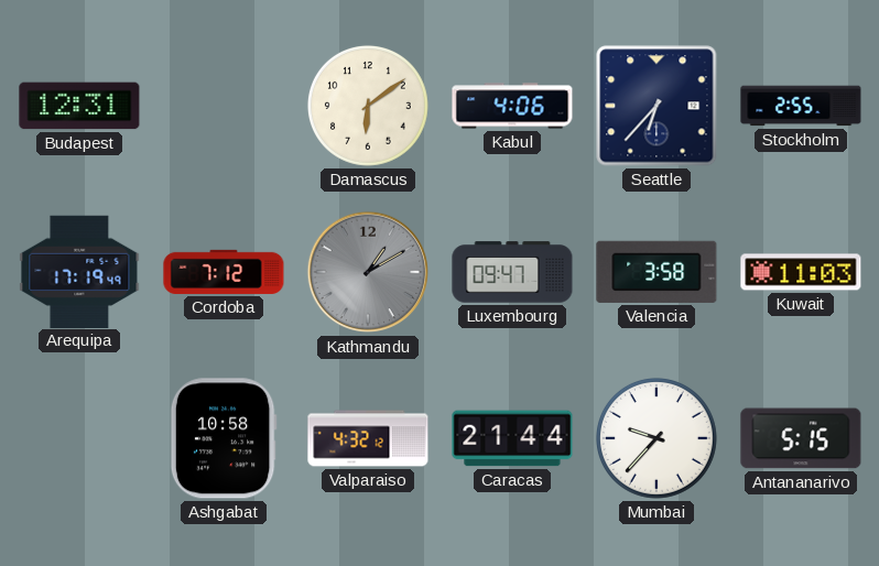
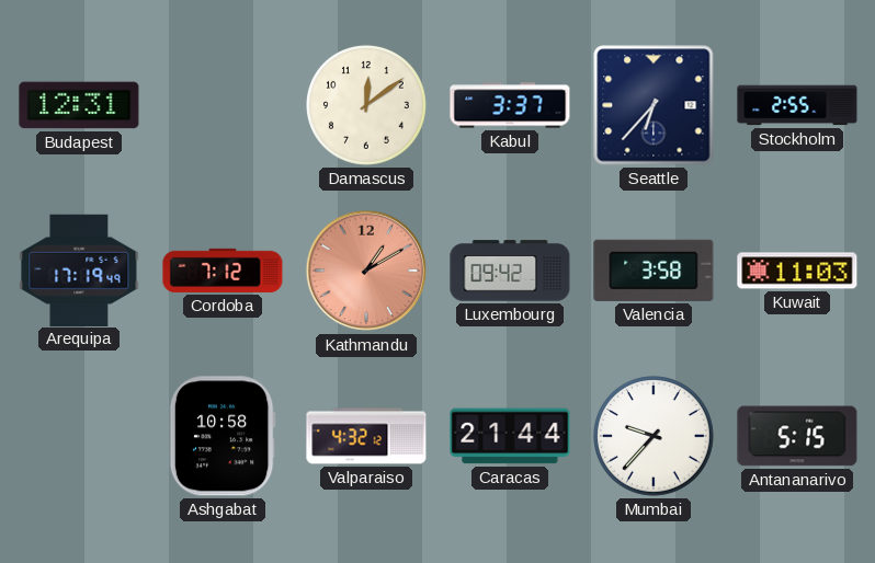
Damascus: 6:09 -> 12:09
Kabul: 4:06 -> 3:37
Kathmandu dial: grey -> salmon
Luxembourg: 09:47 -> 09:42
